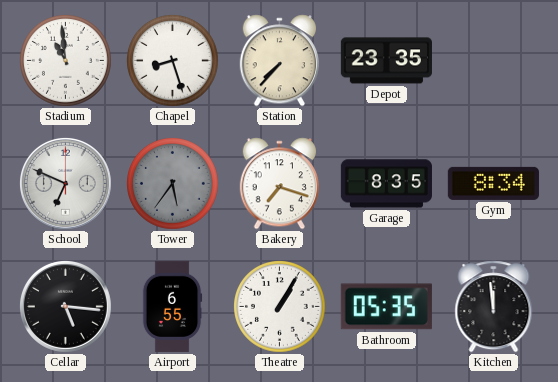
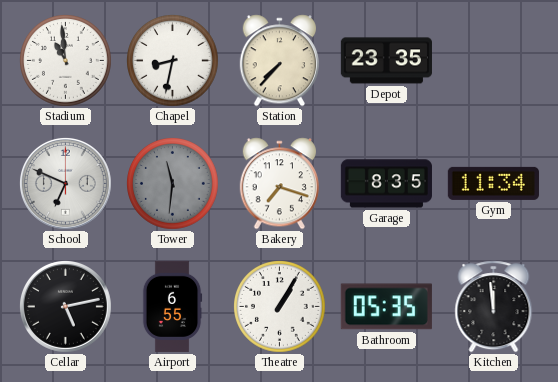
Chapel: 8:27 -> 8:32
Tower: 5:36 -> 11:31
Gym: 8:34 -> 11:34
Cellar: 5:16 -> 5:13
